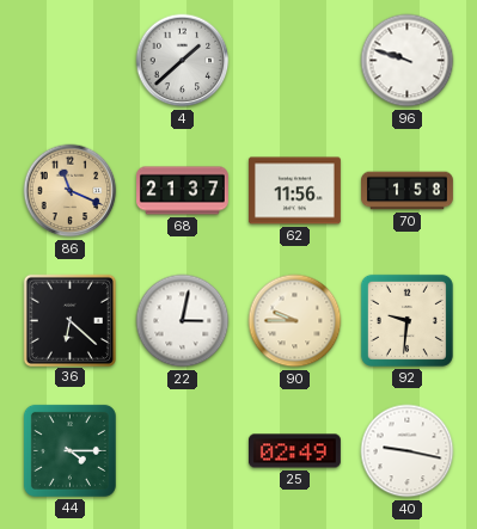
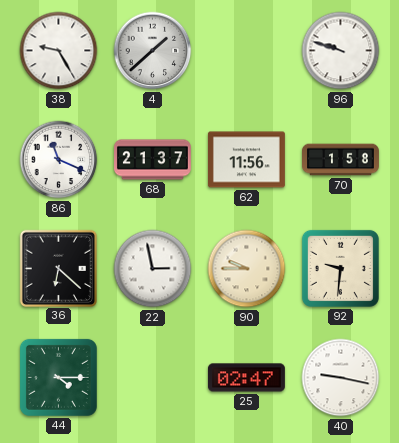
38: none -> 9:25
86 dial: champagne -> white
22: 3:02 -> 2:58
25: 02:49 -> 02:47
